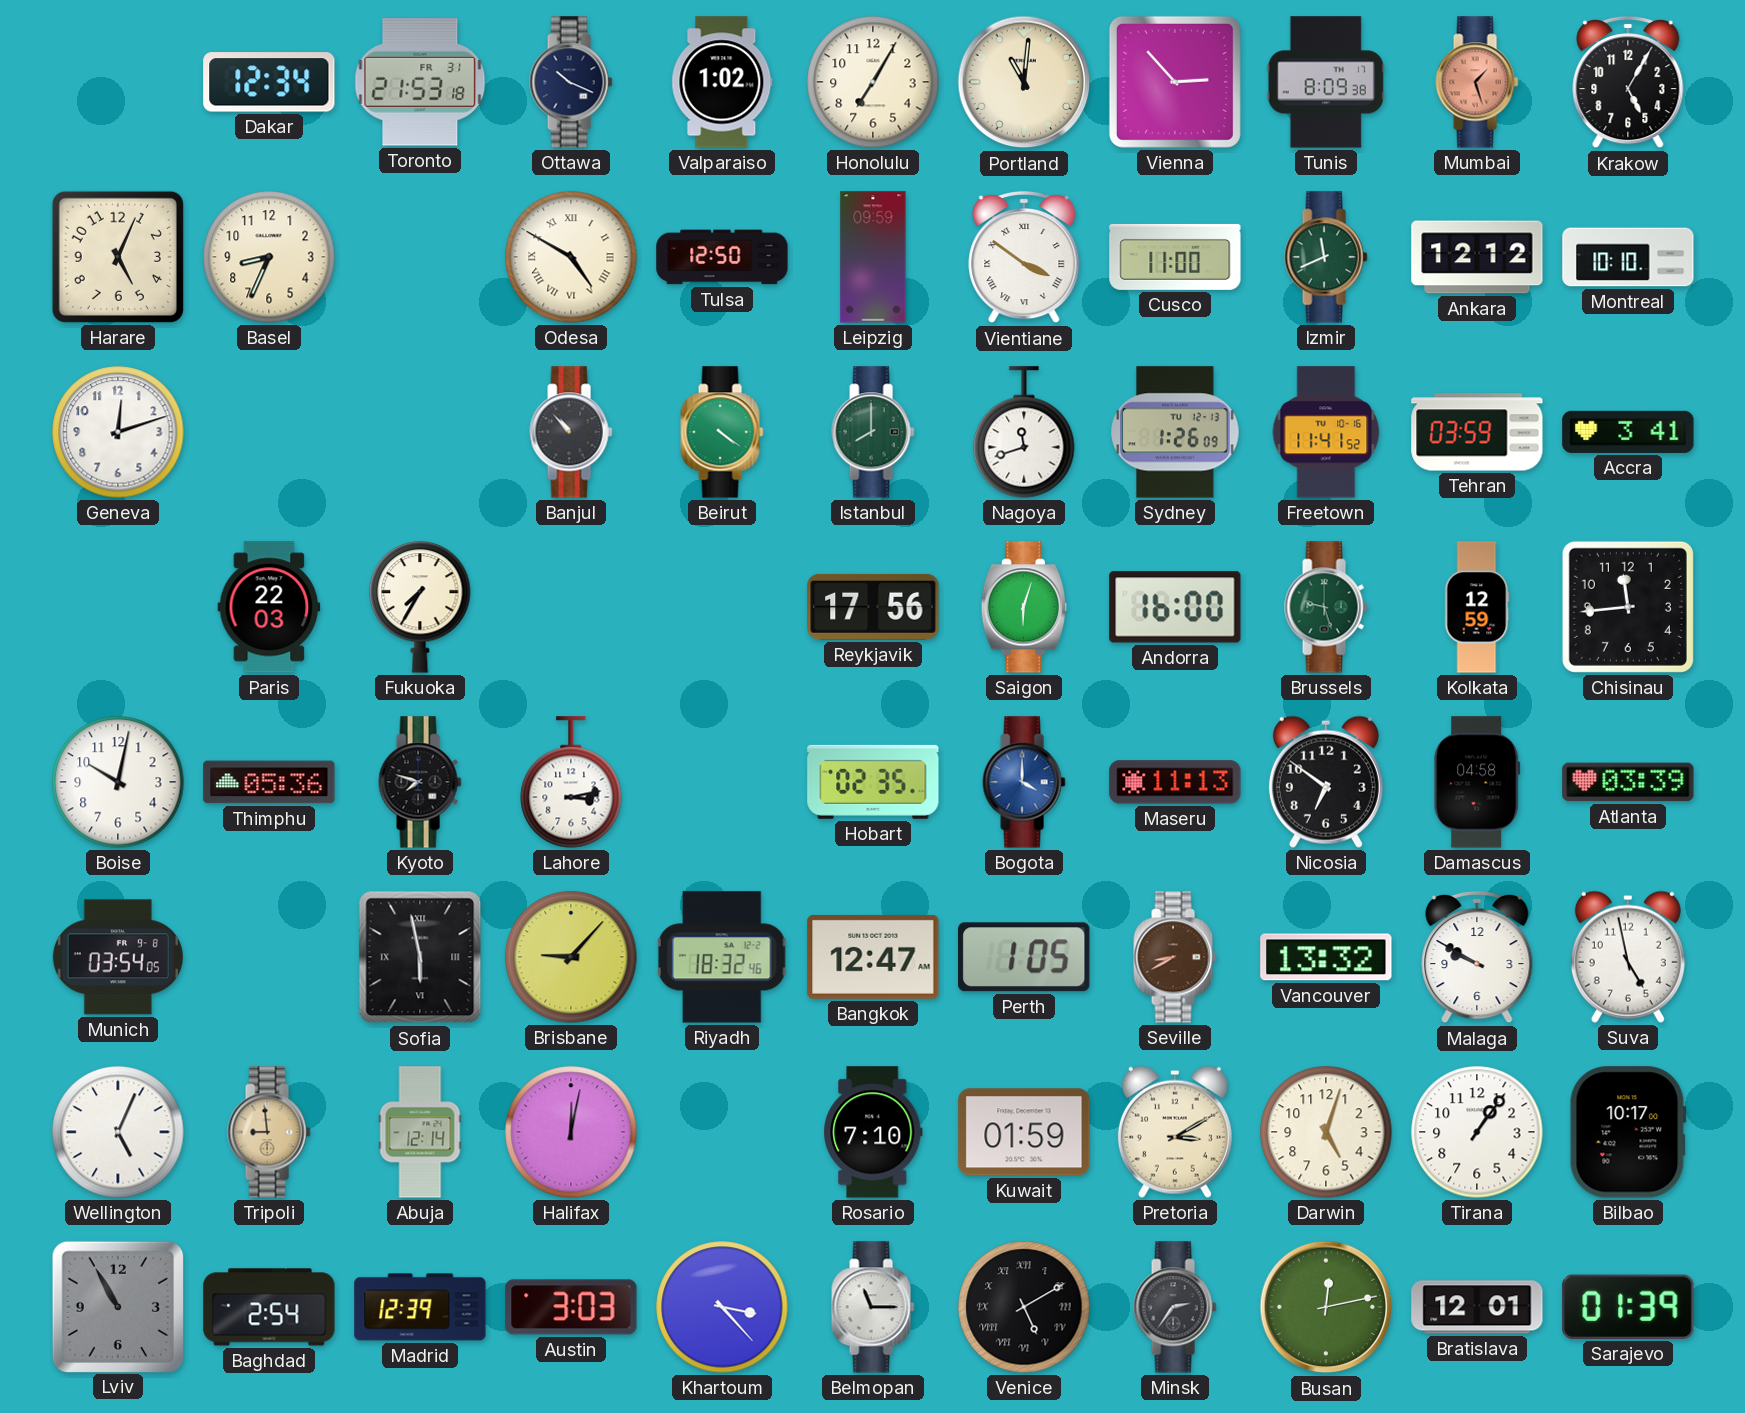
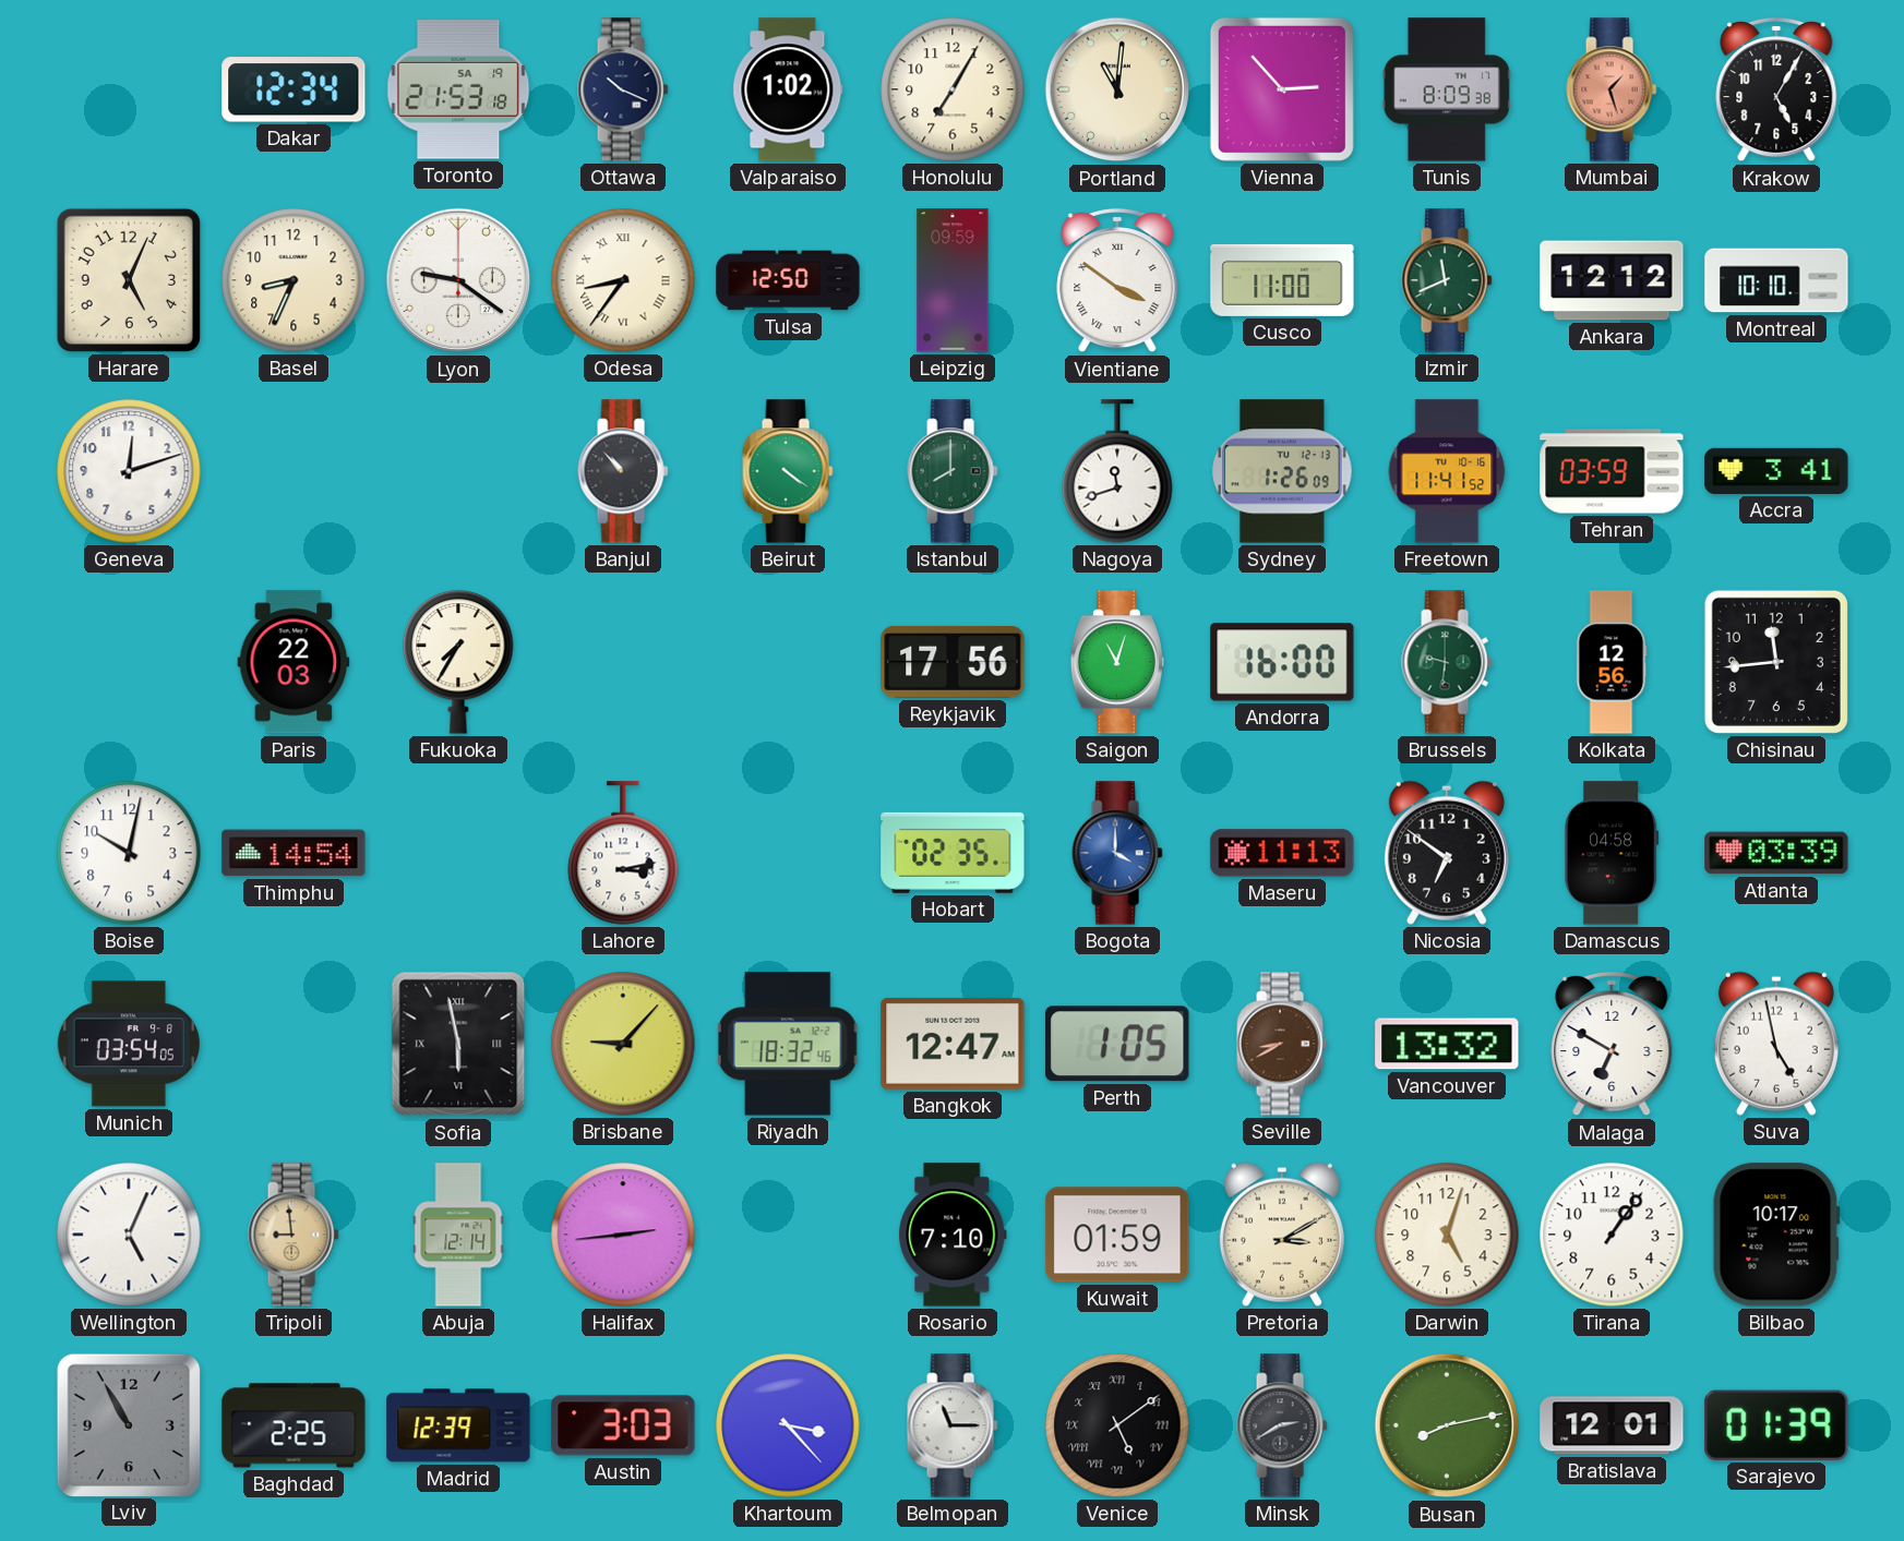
Toronto date: FR 31 -> SA 19
Lyon: none -> 9:21
Odesa: 4:50 -> 8:36
Saigon: 6:03 -> 11:03
Brussels: 9:27 -> 9:31
Kolkata: 12:59 -> 12:56
Thimphu: 05:36 -> 14:54
Kyoto: 7:48 -> none
Malaga: 9:50 -> 6:50
Halifax: 12:02 -> 2:44
Baghdad: 2:54 -> 2:25
Venice: 5:10 -> 5:09
Minsk: 2:36 -> 2:40
Busan: 12:13 -> 8:13
